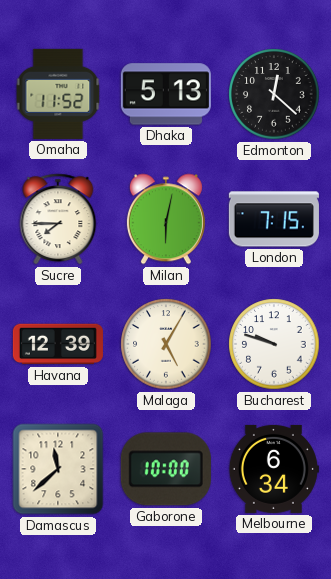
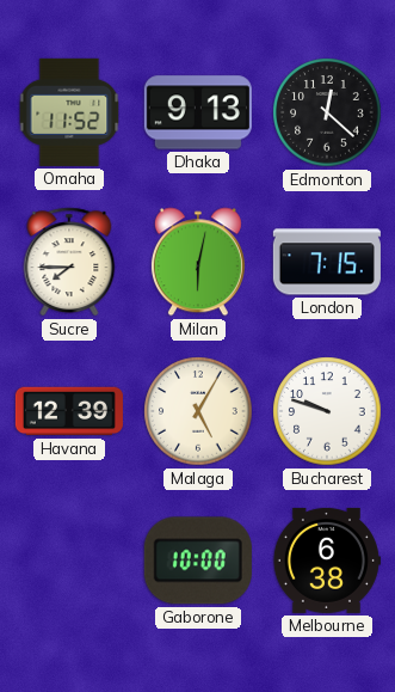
Dhaka: 5:13 -> 9:13
Damascus: 11:38 -> none
Melbourne: 6:34 -> 6:38
